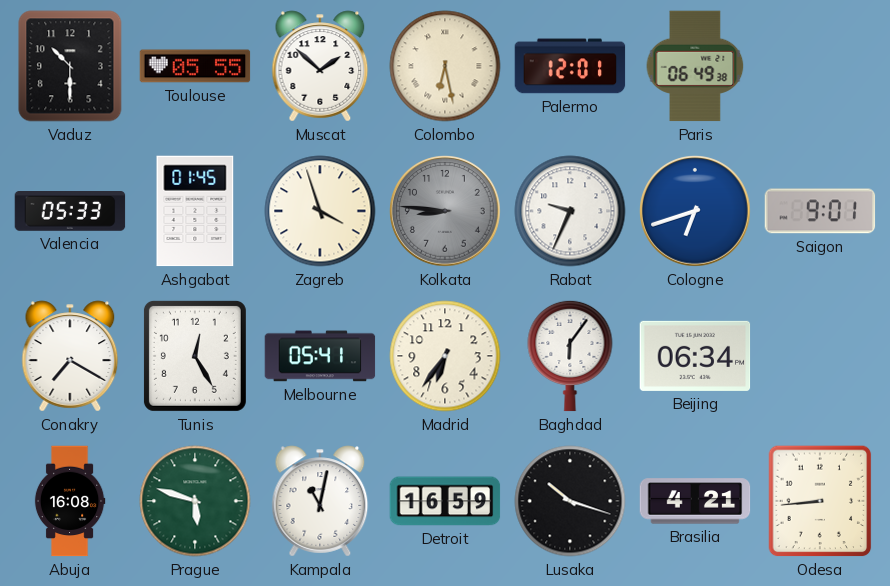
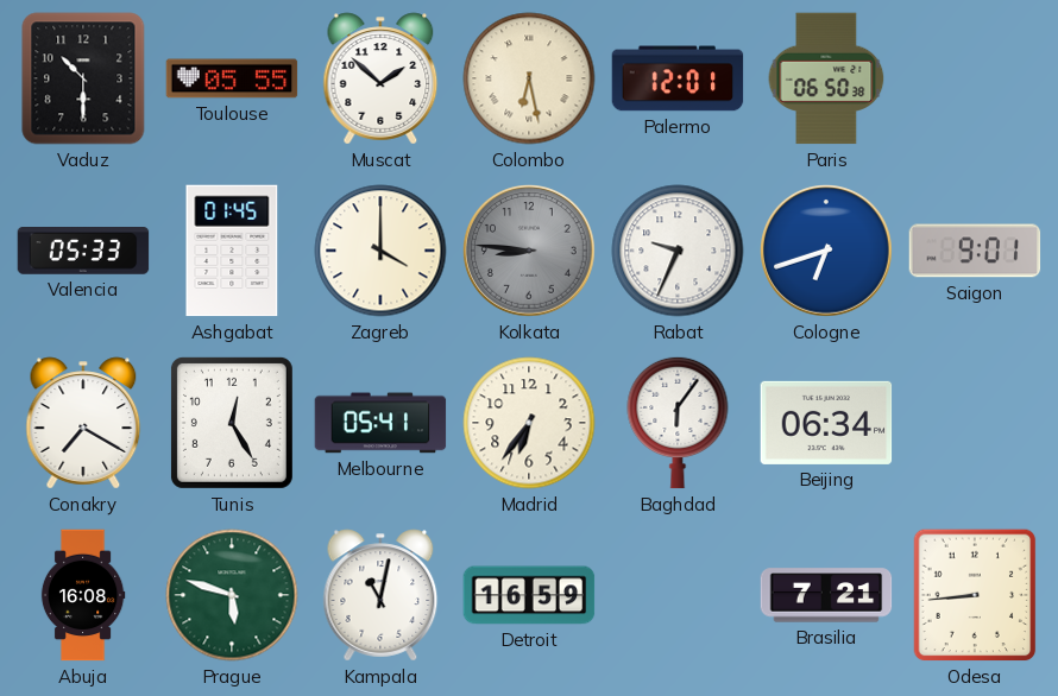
Paris: 06:49 -> 06:50
Zagreb: 3:57 -> 4:00
Lusaka: 10:18 -> none
Brasilia: 4:21 -> 7:21
